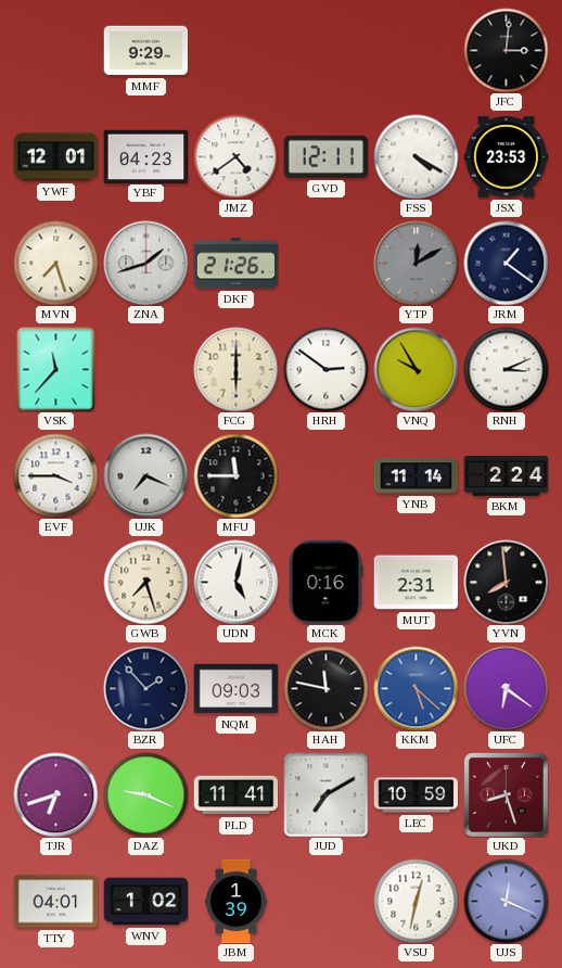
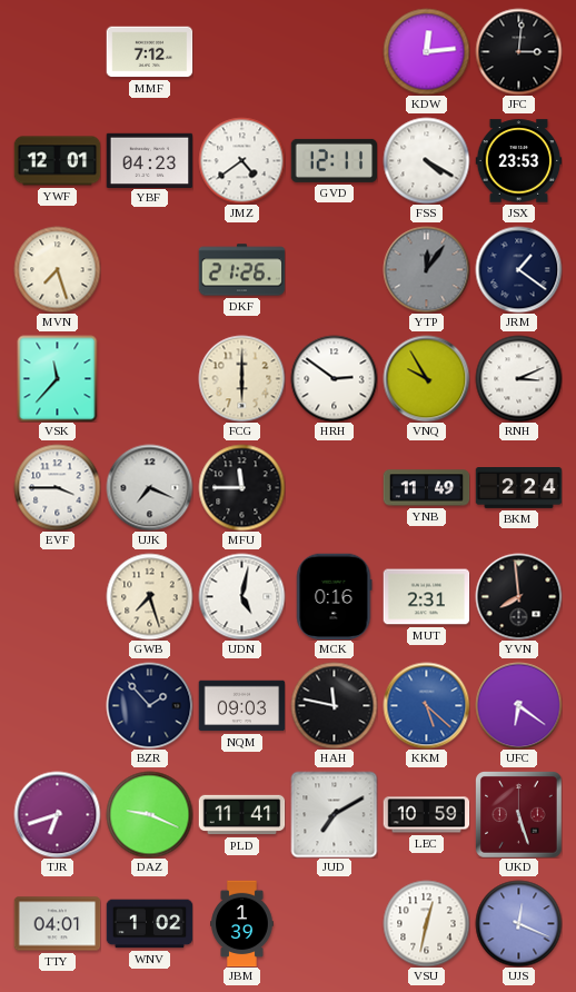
MMF: 9:29 -> 7:12
KDW: none -> 12:14
ZNA: 1:42 -> none
YTP: 12:10 -> 12:06
YNB: 11:14 -> 11:49
UKD: 8:27 -> 5:27
